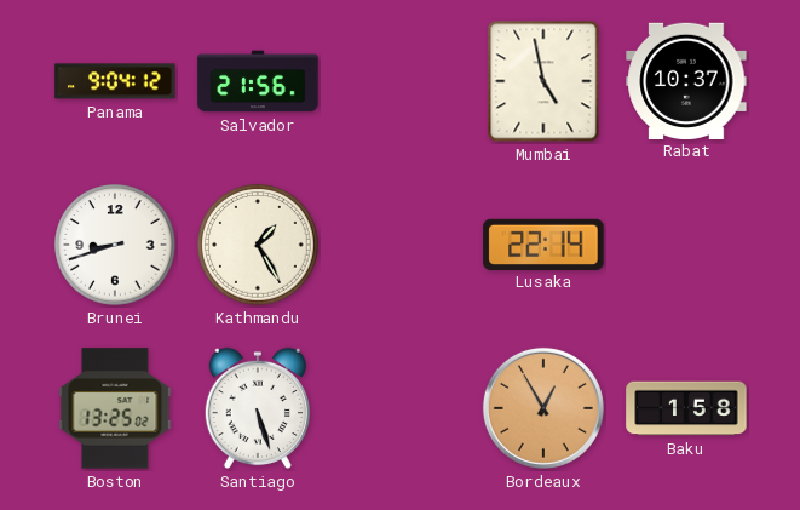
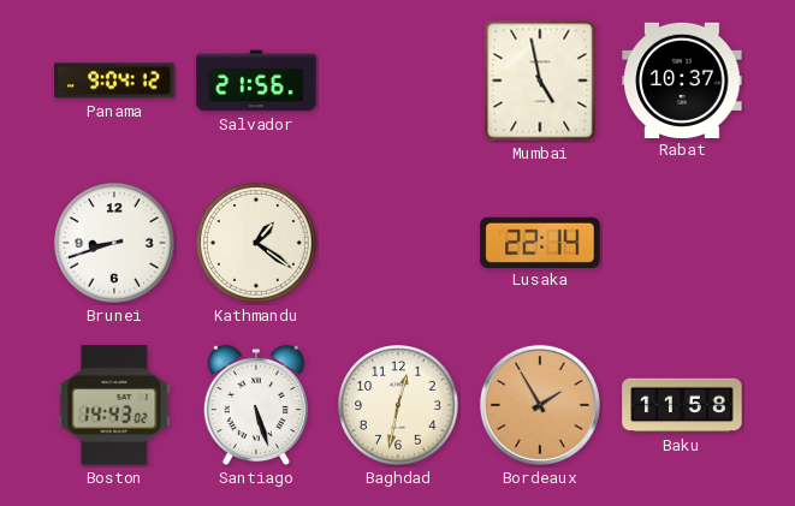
Kathmandu: 1:25 -> 1:21
Boston: 13:25 -> 14:43
Baghdad: none -> 12:32
Bordeaux: 12:55 -> 1:55
Baku: 1:58 -> 11:58
